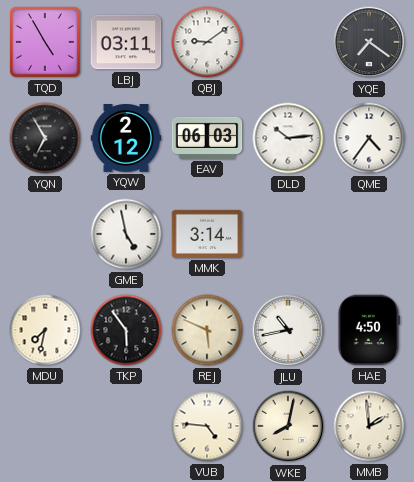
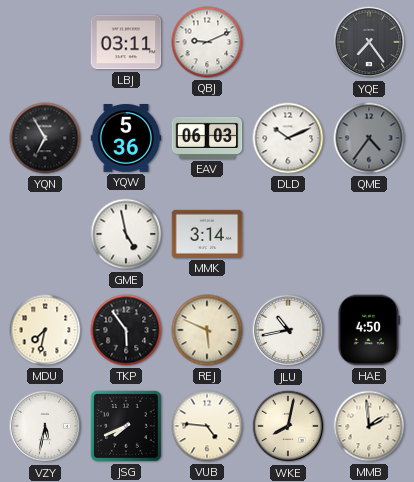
TQD: 4:55 -> none
QBJ: 9:09 -> 9:11
YQE: 7:21 -> 7:24
YQW: 2:12 -> 5:36
DLD: 10:14 -> 10:11
QME dial: white -> grey
VZY: none -> 5:32
JSG: none -> 7:41
